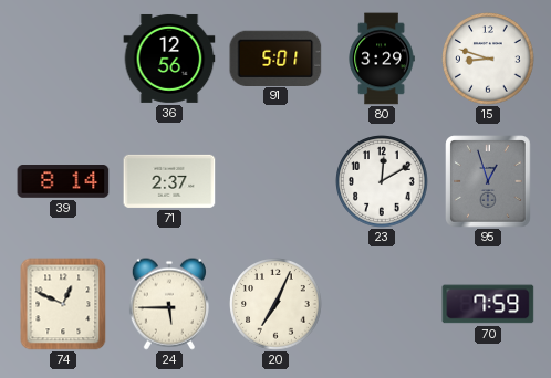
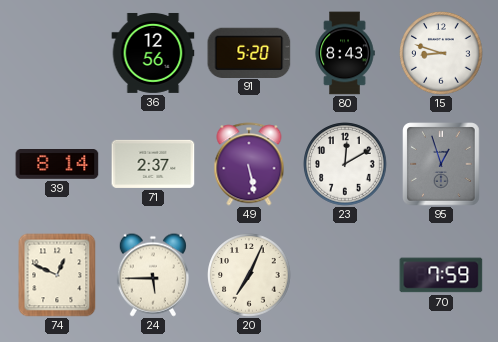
91: 5:01 -> 5:20
80: 3:29 -> 8:43
49: none -> 5:28
